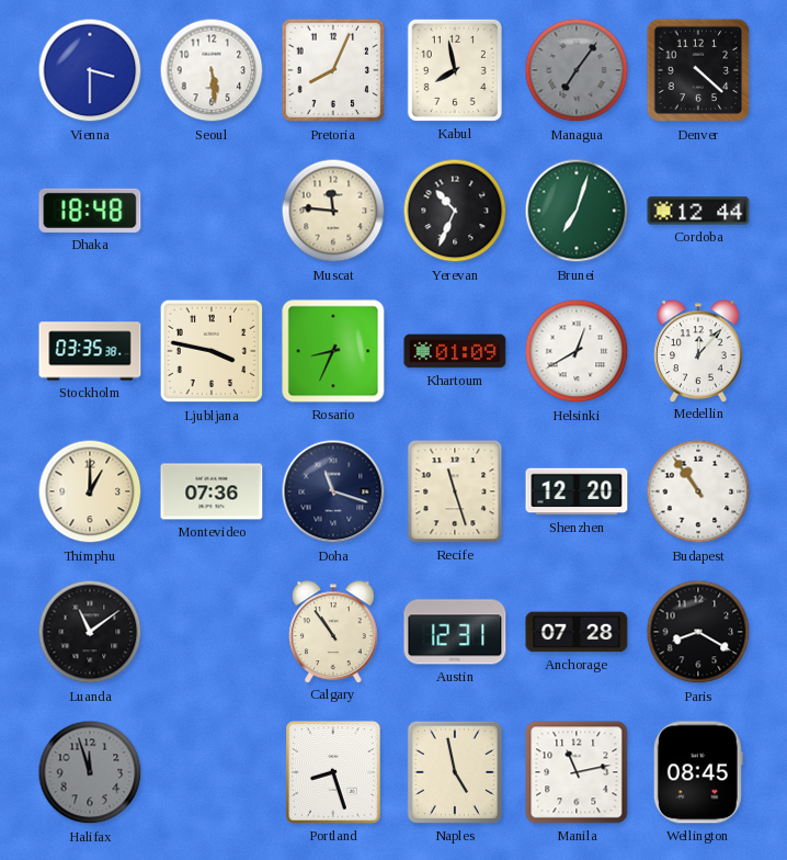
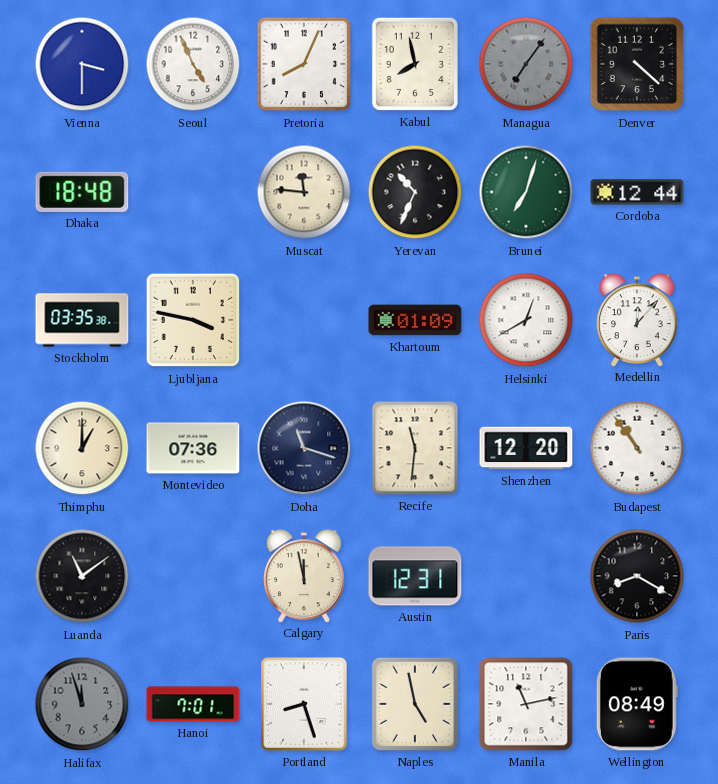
Seoul: 5:29 -> 4:56
Rosario: 8:34 -> none
Recife: 11:27 -> 11:31
Calgary: 10:54 -> 11:58
Anchorage: 07:28 -> none
Hanoi: none -> 7:01
Wellington: 08:45 -> 08:49
